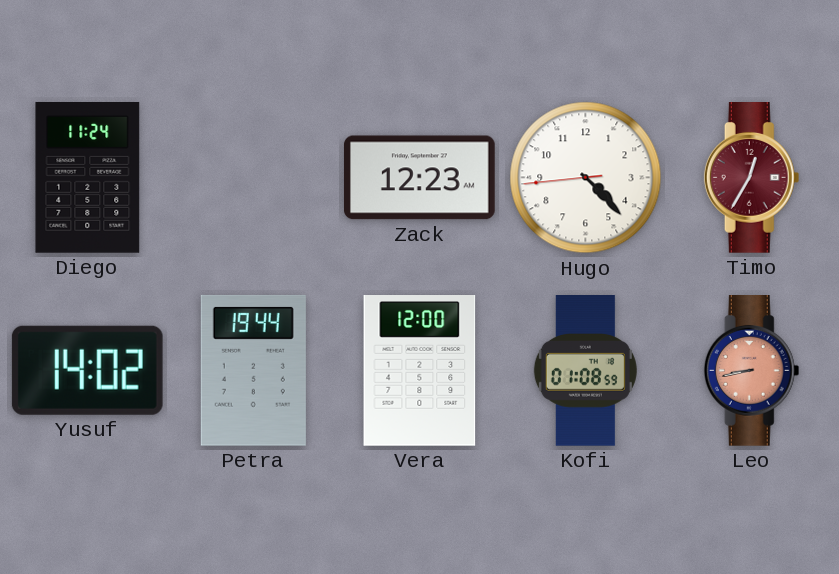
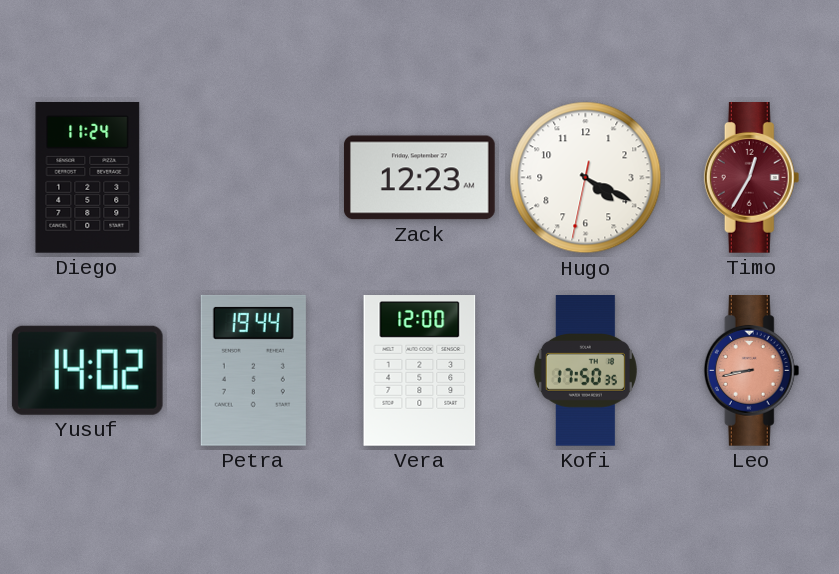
Hugo: 4:22 -> 4:19
Kofi: 01:08 -> 17:50
